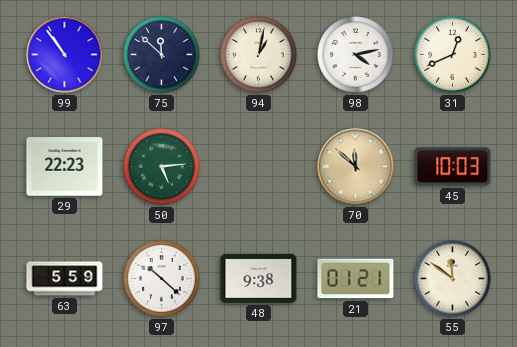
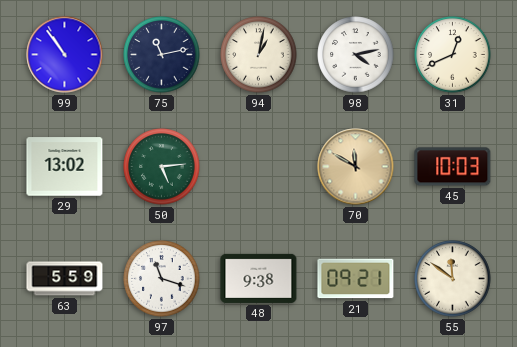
75: 11:52 -> 11:13
29: 22:23 -> 13:02
70: 11:52 -> 11:50
97: 10:22 -> 11:18
21: 01:21 -> 09:21
